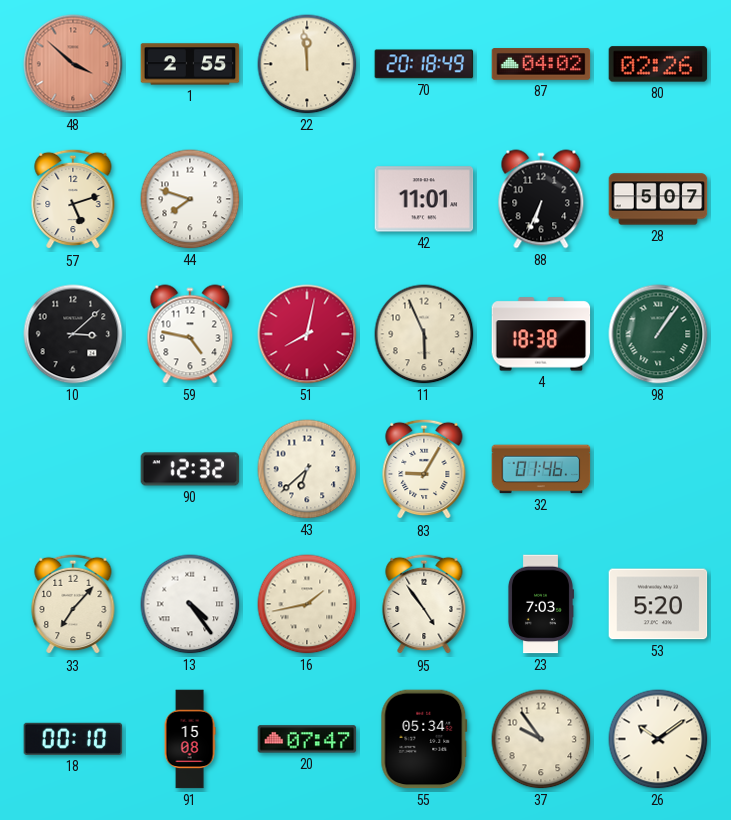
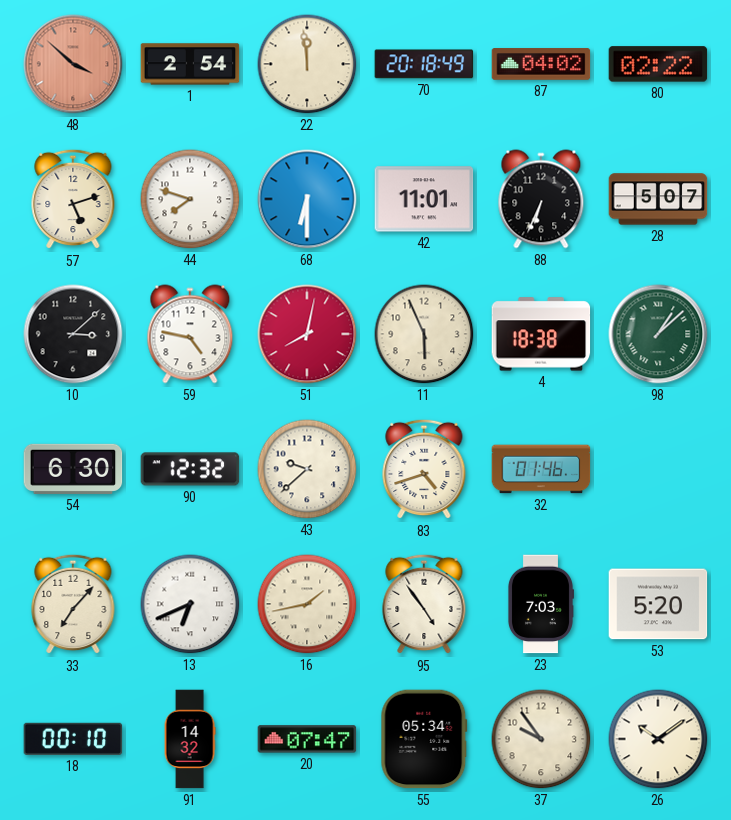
1: 2:55 -> 2:54
80: 02:26 -> 02:22
68: none -> 6:30
98: 1:06 -> 1:08
54: none -> 6:30
43: 6:38 -> 9:38
83: 9:05 -> 4:42
13: 4:24 -> 6:41
91: 15:08 -> 14:32
